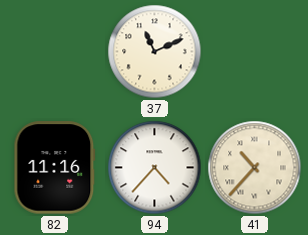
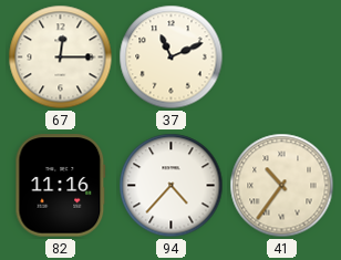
67: none -> 12:15
41: 10:37 -> 10:36
